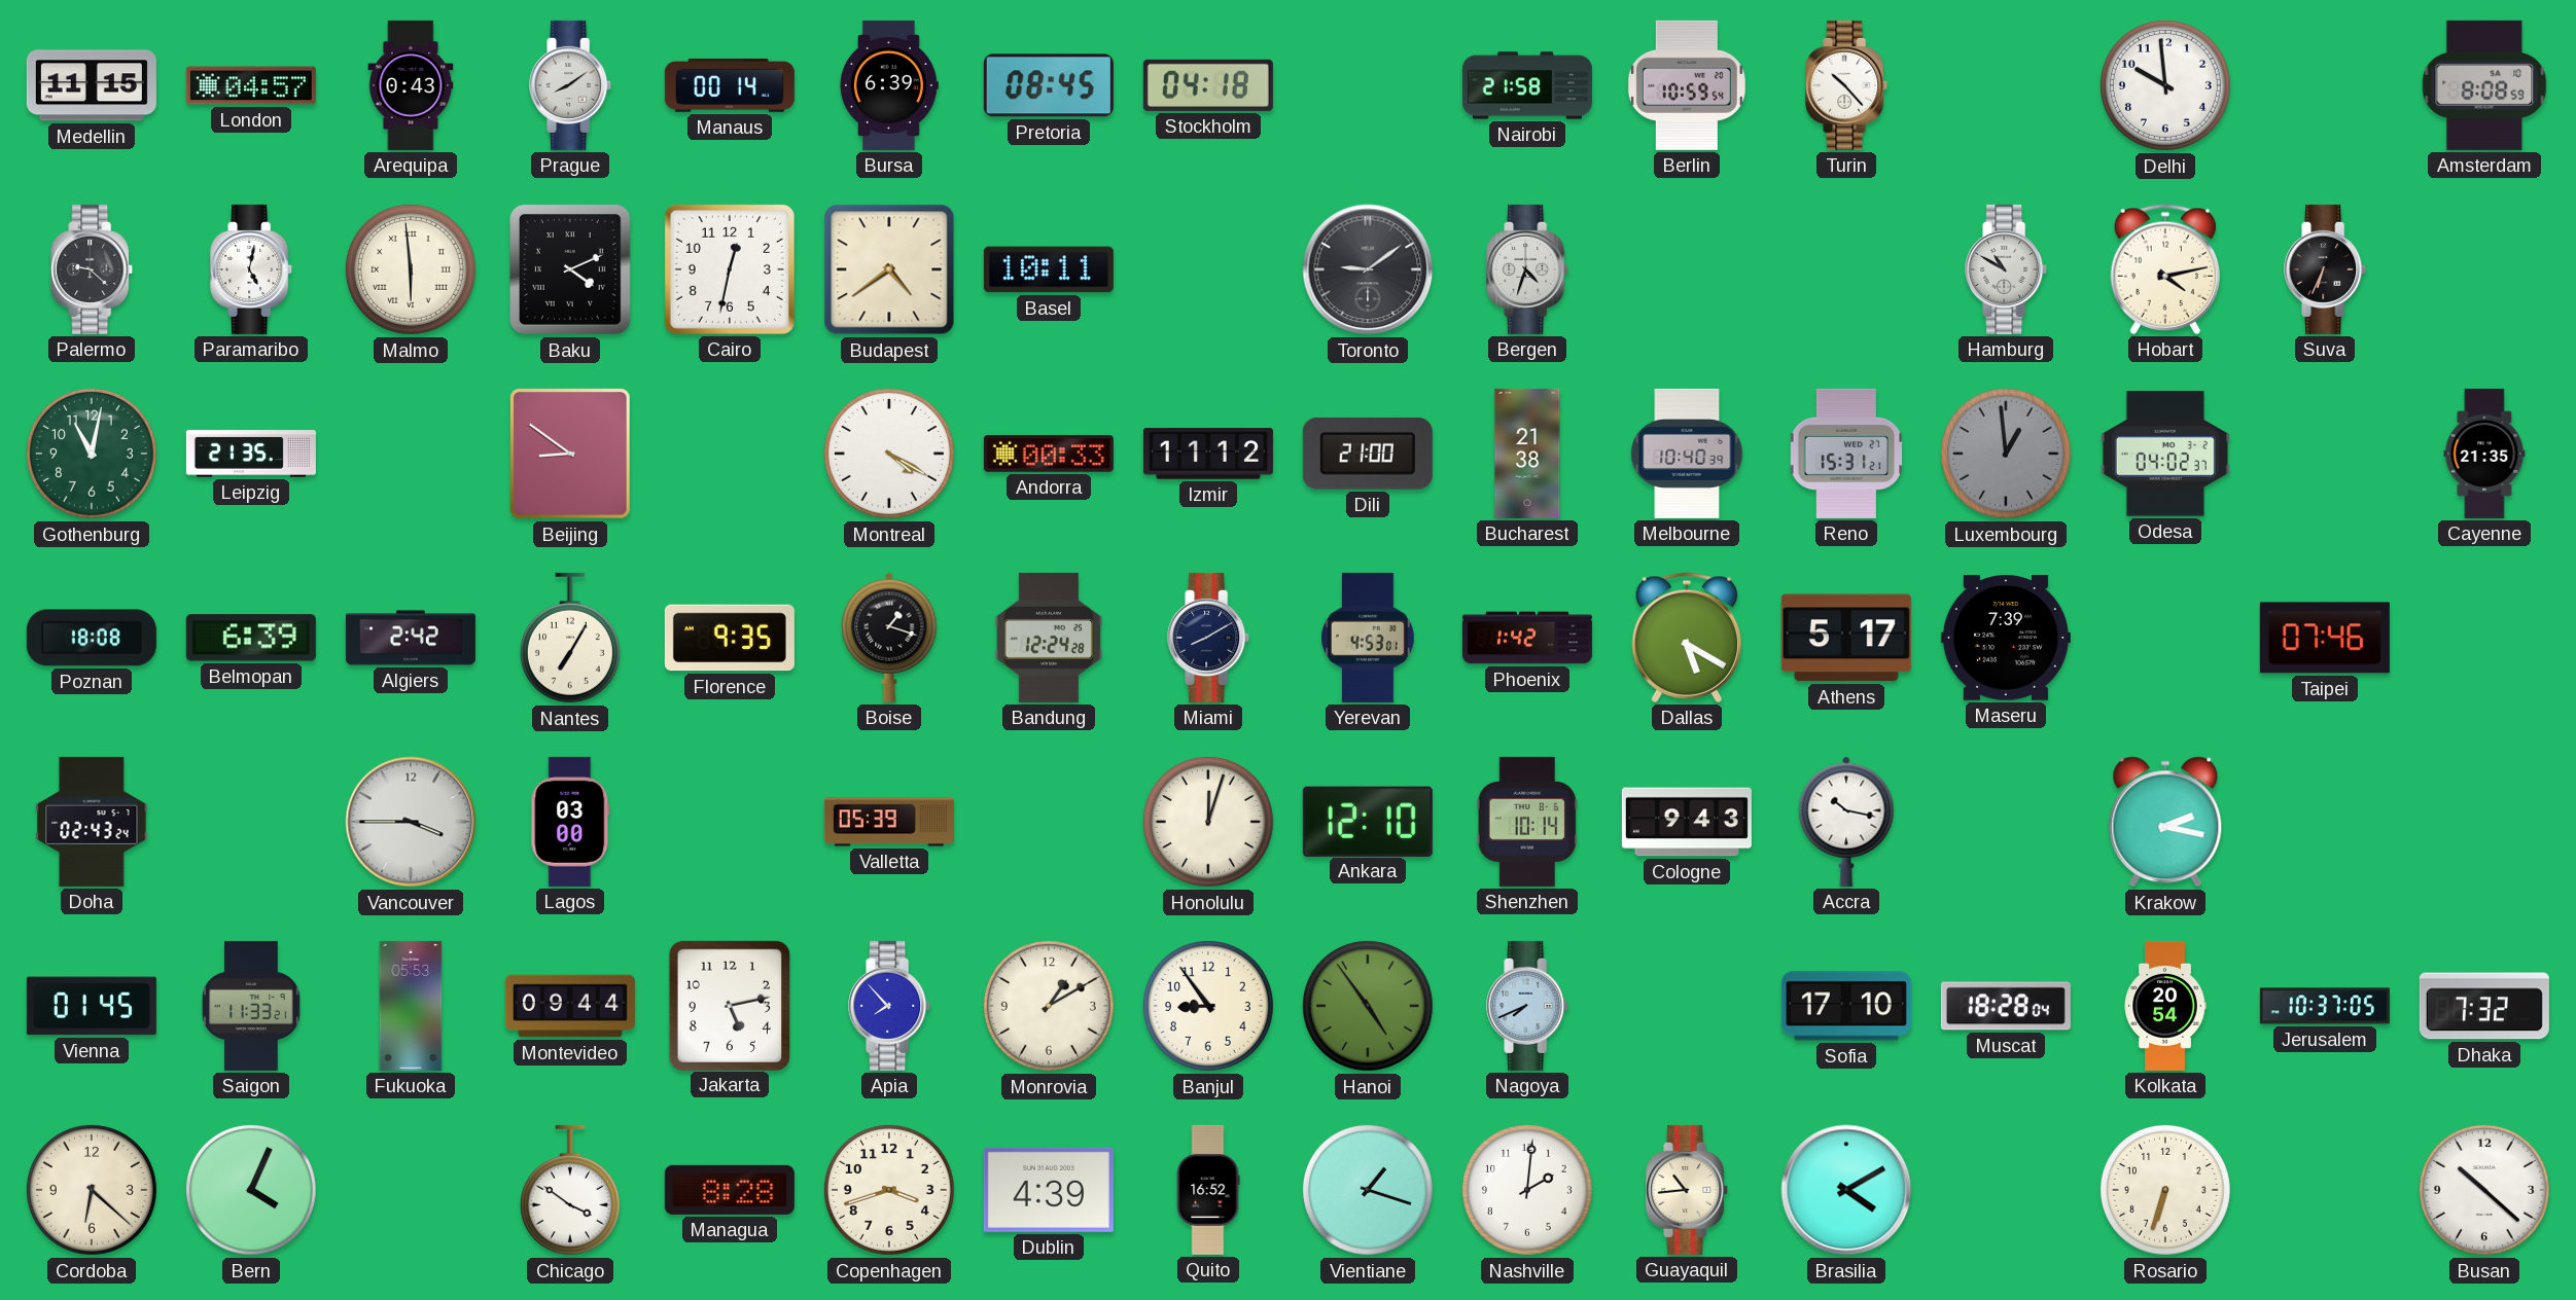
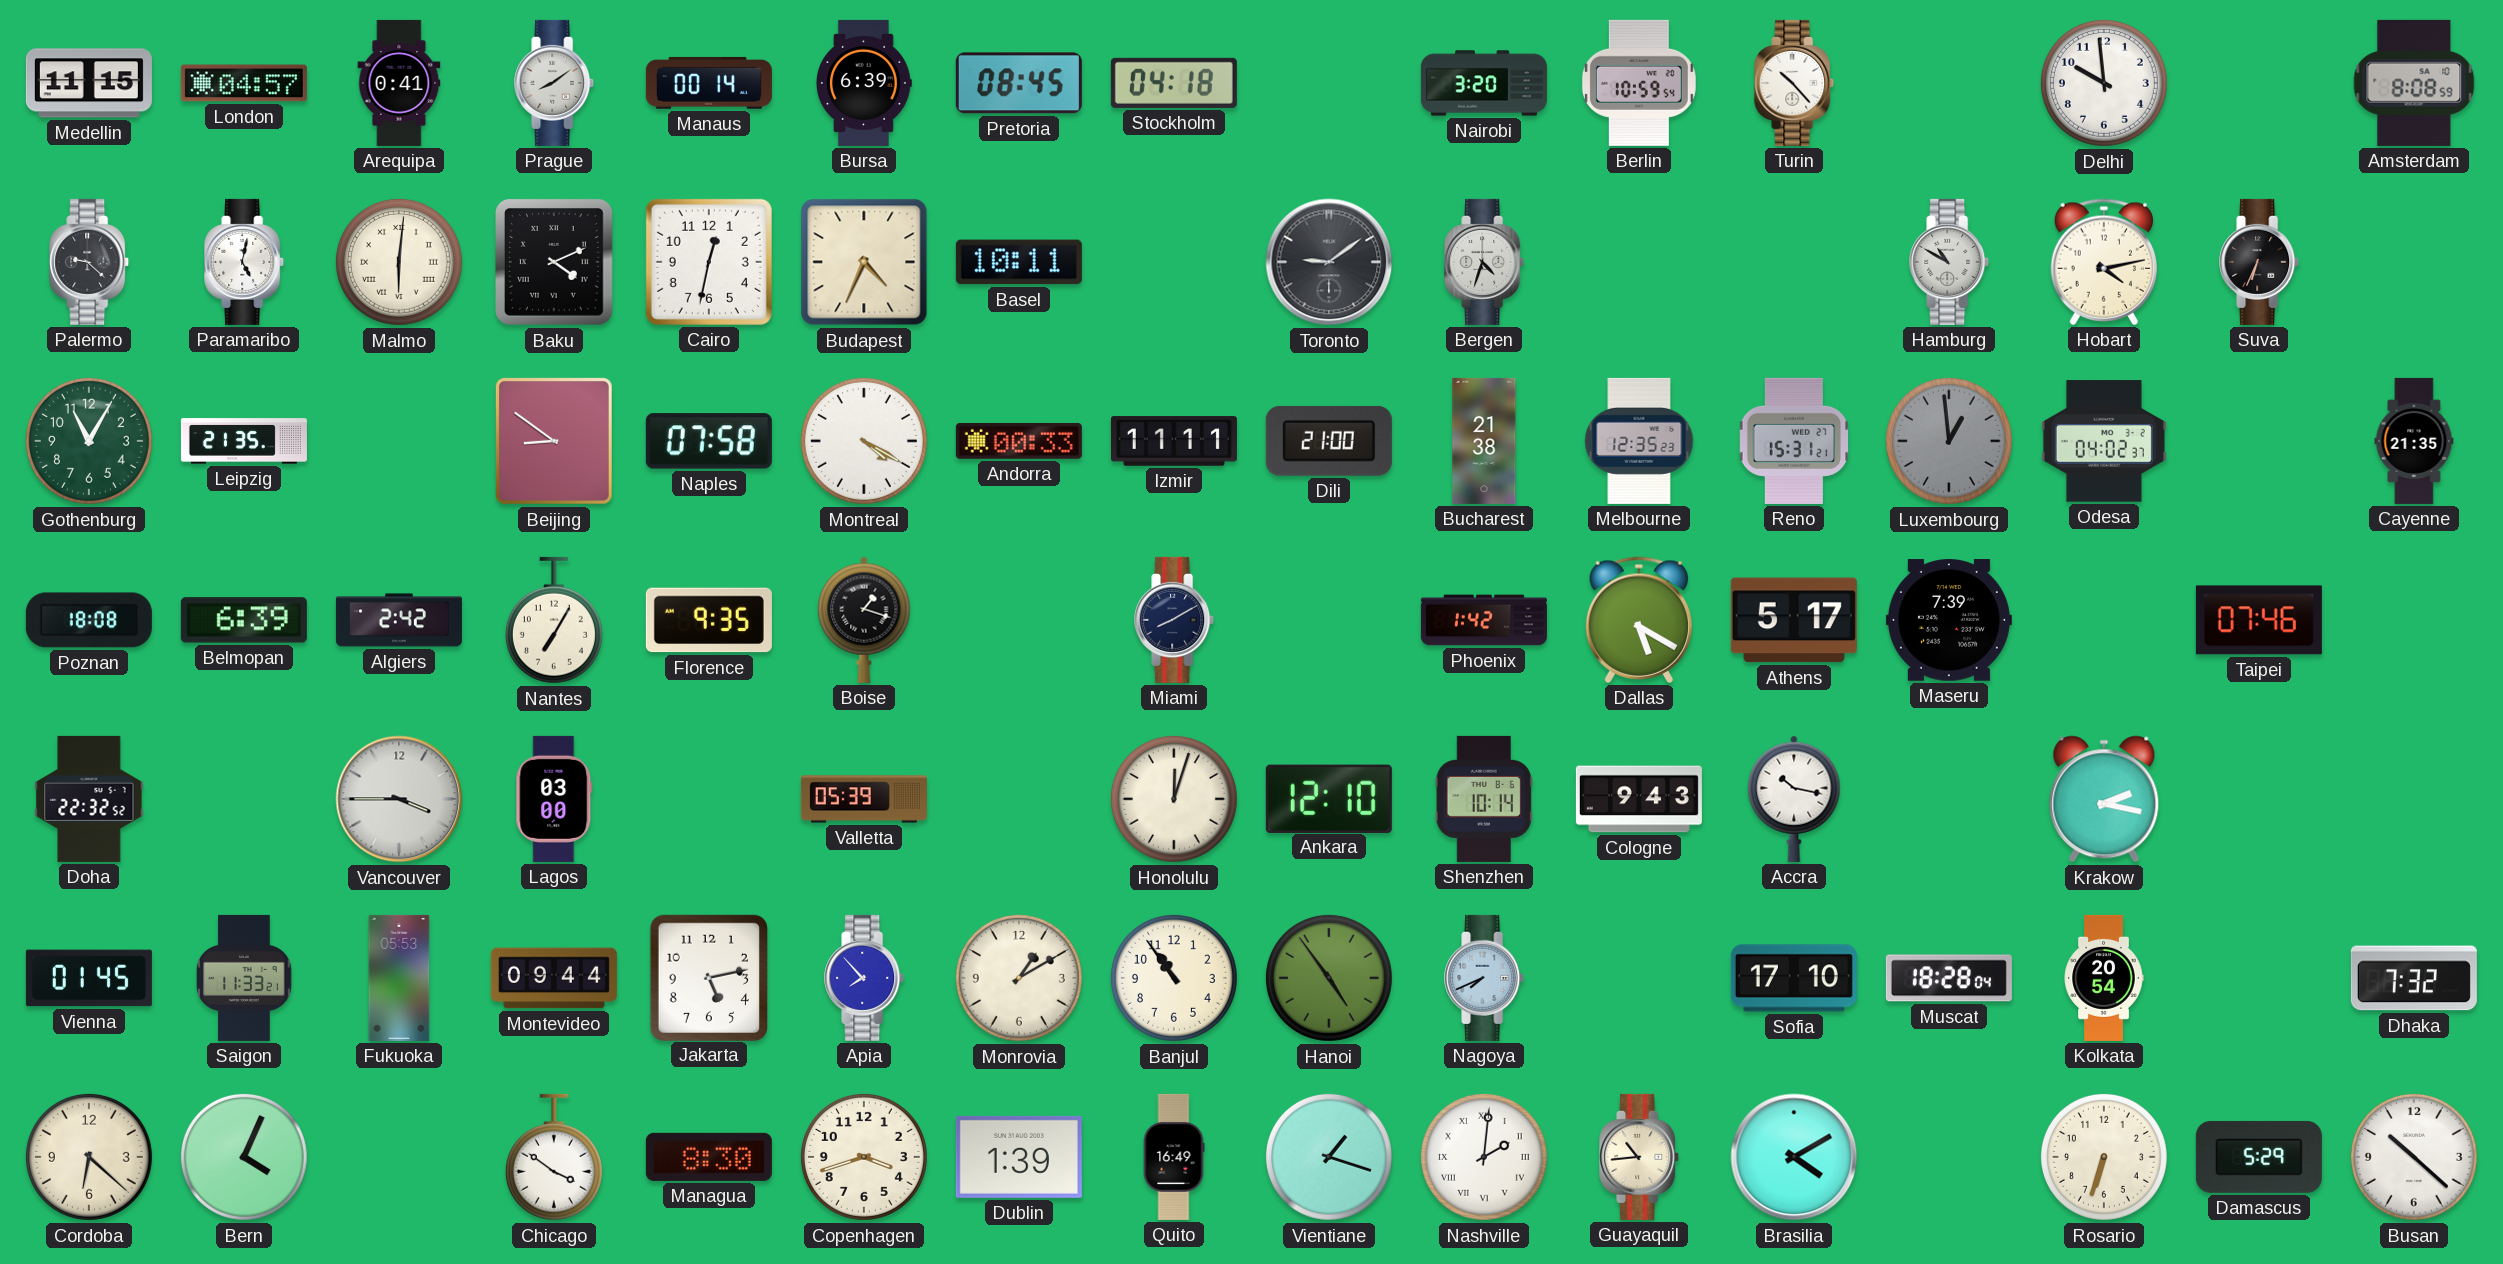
Arequipa: 0:43 -> 0:41
Nairobi: 21:58 -> 3:20
Malmo: 5:59 -> 6:01
Budapest: 4:39 -> 4:34
Gothenburg: 11:02 -> 11:05
Naples: none -> 07:58
Izmir: 11:12 -> 11:11
Melbourne: 10:40 -> 12:35
Bandung: 12:24 -> none
Yerevan: 4:53 -> none
Doha: 02:43 -> 22:32
Banjul: 8:54 -> 10:54
Jerusalem: 10:37 -> none
Managua: 8:28 -> 8:30
Dublin: 4:39 -> 1:39
Quito: 16:52 -> 16:49
Nashville numerals: Arabic -> Roman
Damascus: none -> 5:29
